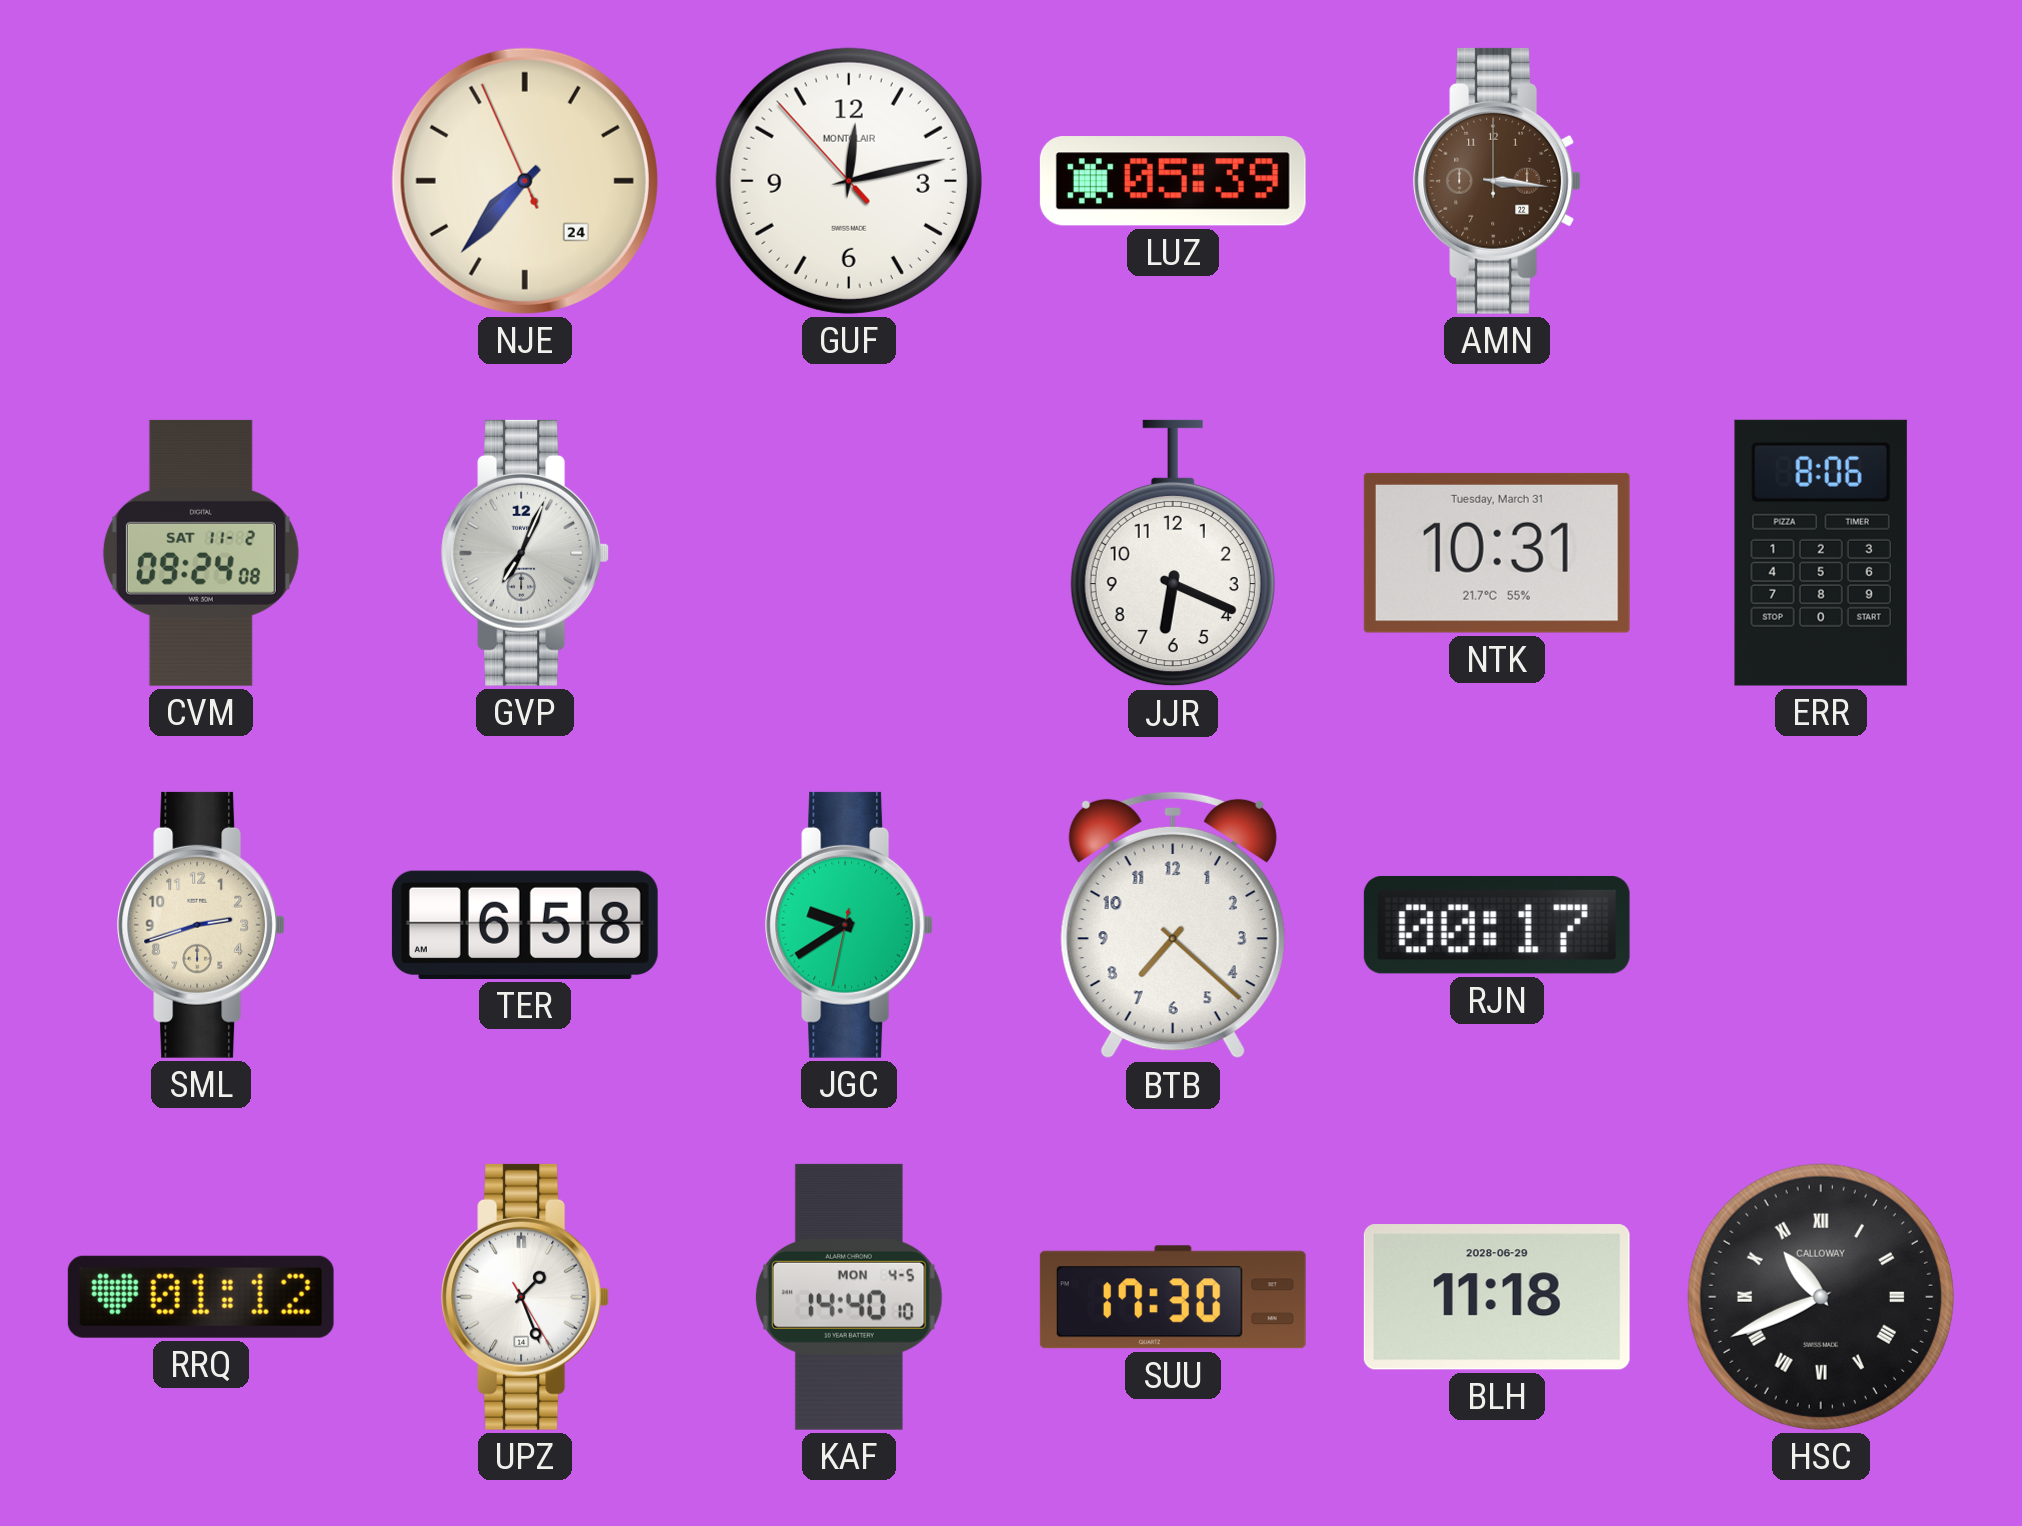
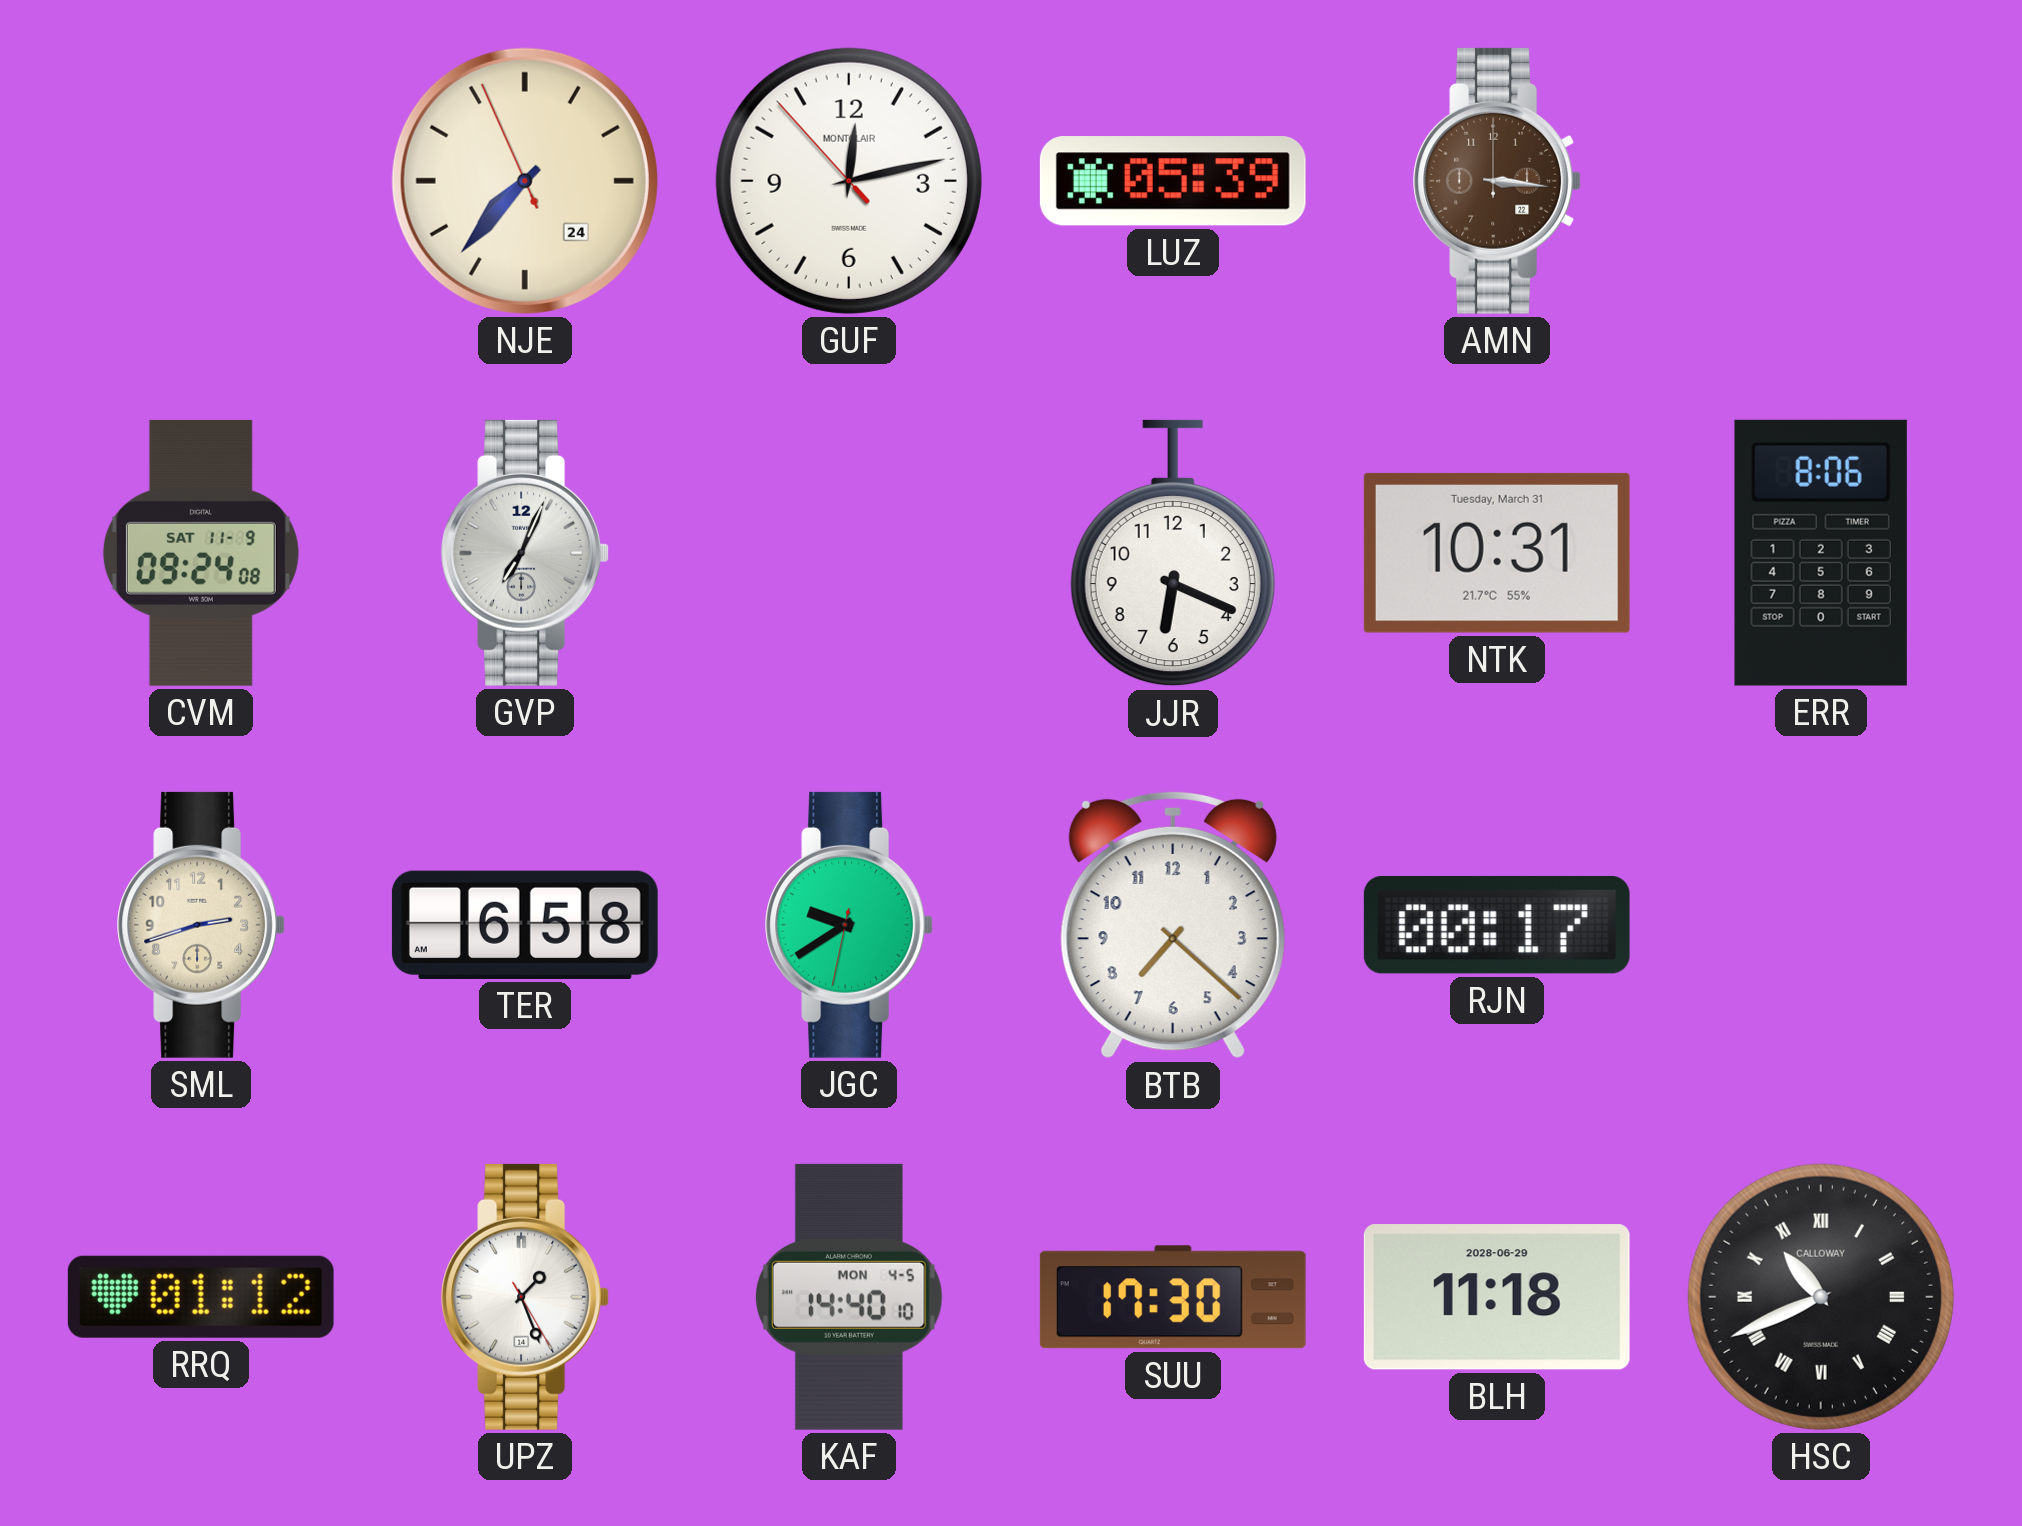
CVM date: SAT 11-2 -> SAT 11-9
